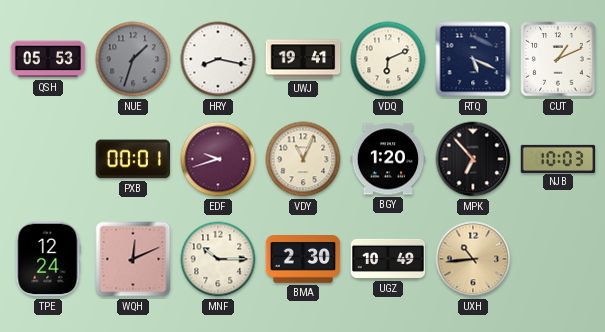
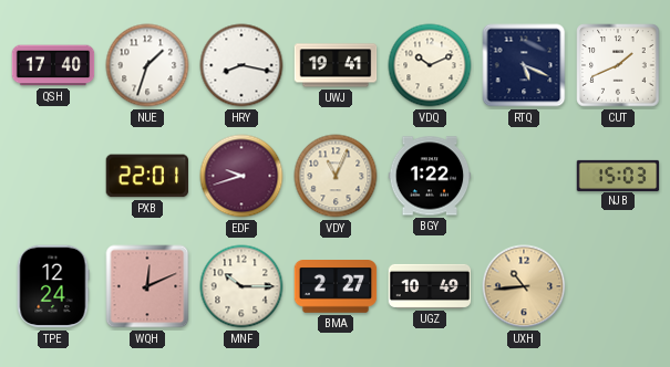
QSH: 05:53 -> 17:40
NUE dial: grey -> white
VDQ: 6:11 -> 10:11
CUT: 1:11 -> 1:41
PXB: 00:01 -> 22:01
BGY: 1:20 -> 1:22
MPK: 6:53 -> none
NJB: 10:03 -> 15:03
BMA: 2:30 -> 2:27
